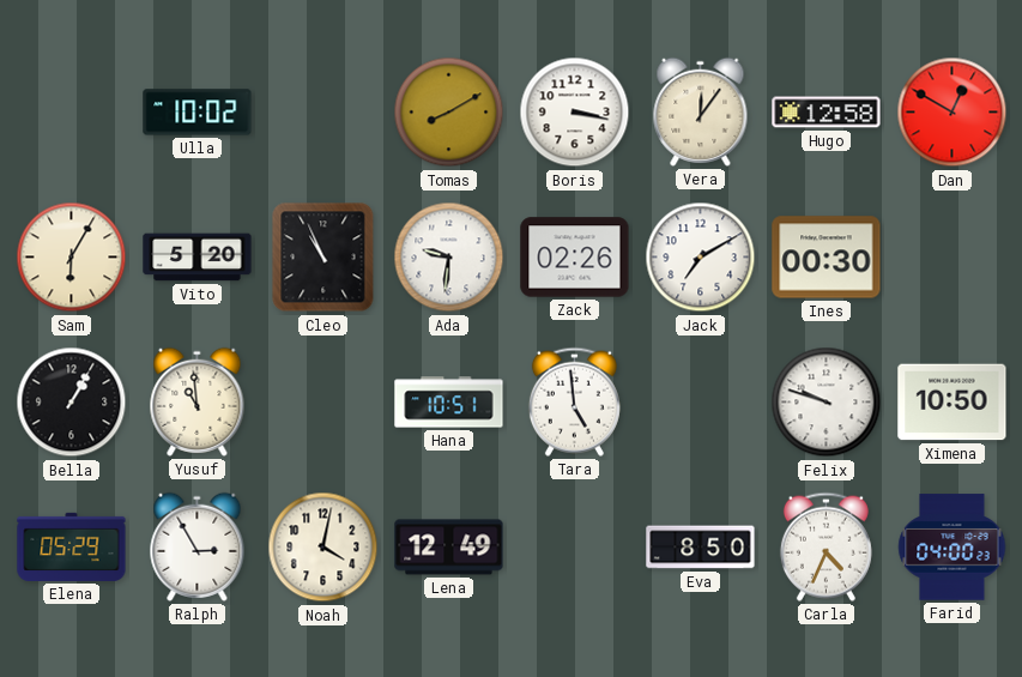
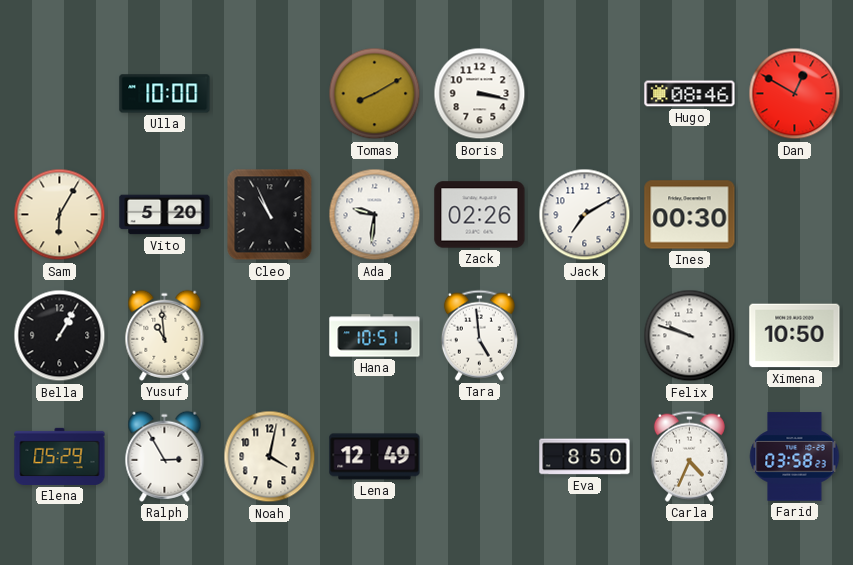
Ulla: 10:02 -> 10:00
Vera: 12:06 -> none
Hugo: 12:58 -> 08:46
Farid: 04:00 -> 03:58
